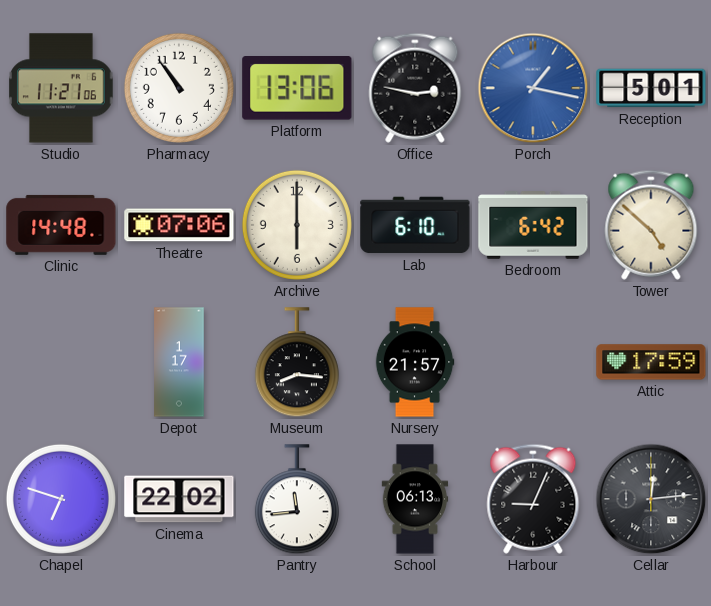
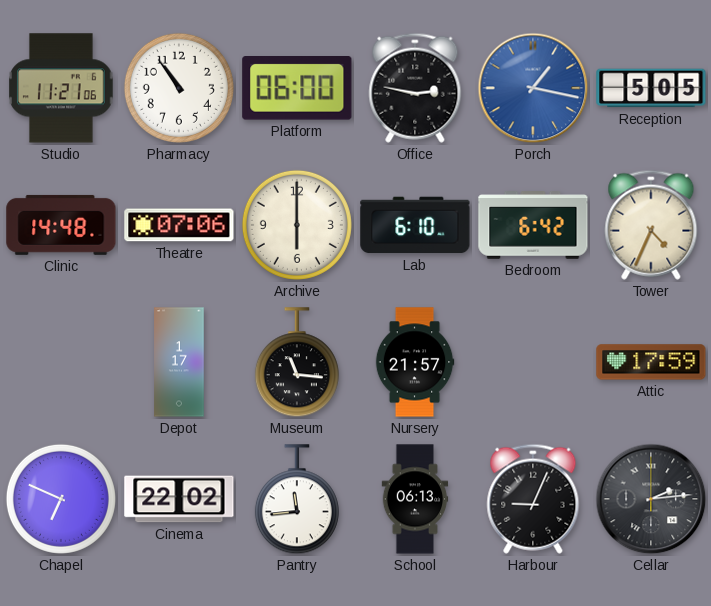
Platform: 13:06 -> 06:00
Reception: 5:01 -> 5:05
Tower: 4:52 -> 4:34
Museum: 8:16 -> 11:16
Chapel: 6:48 -> 6:49
Cellar: 12:14 -> 2:14
